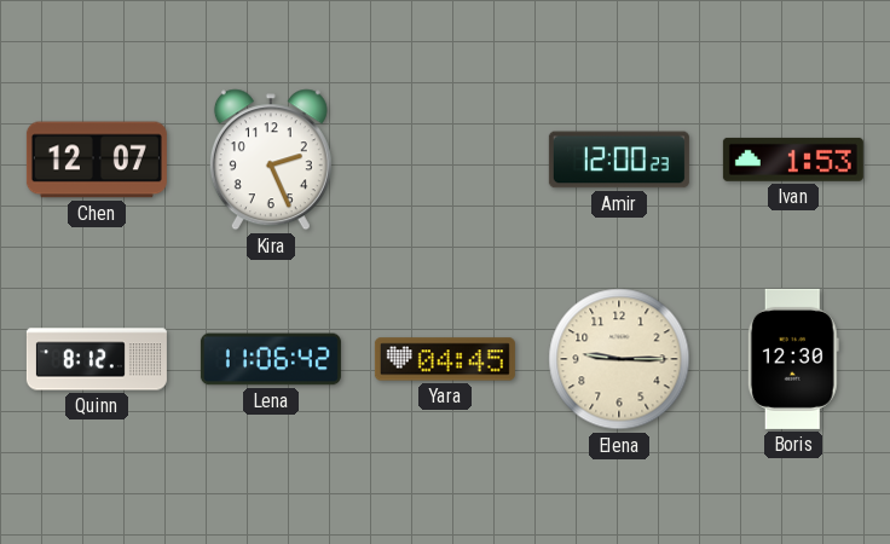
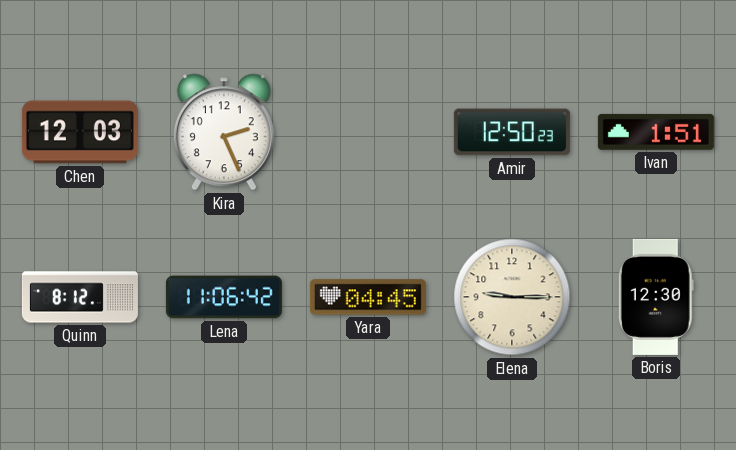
Chen: 12:07 -> 12:03
Amir: 12:00 -> 12:50
Ivan: 1:53 -> 1:51
